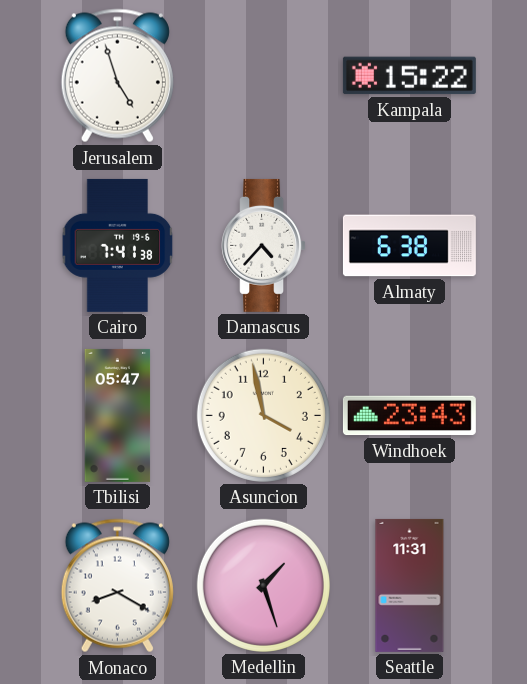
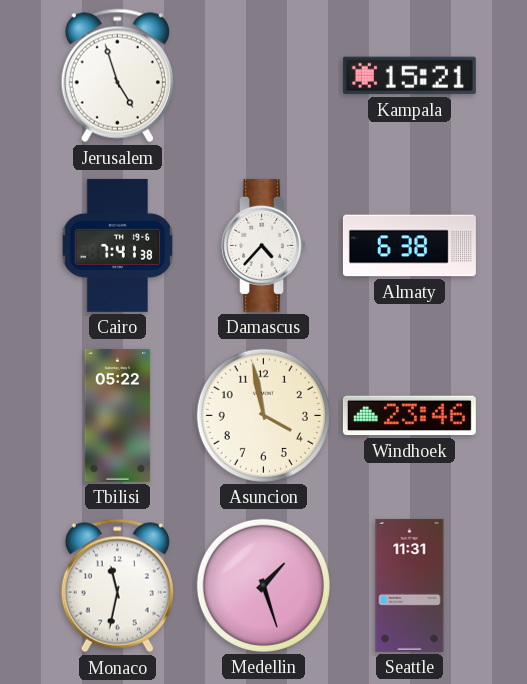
Kampala: 15:22 -> 15:21
Tbilisi: 05:47 -> 05:22
Windhoek: 23:43 -> 23:46
Monaco: 8:20 -> 11:32
